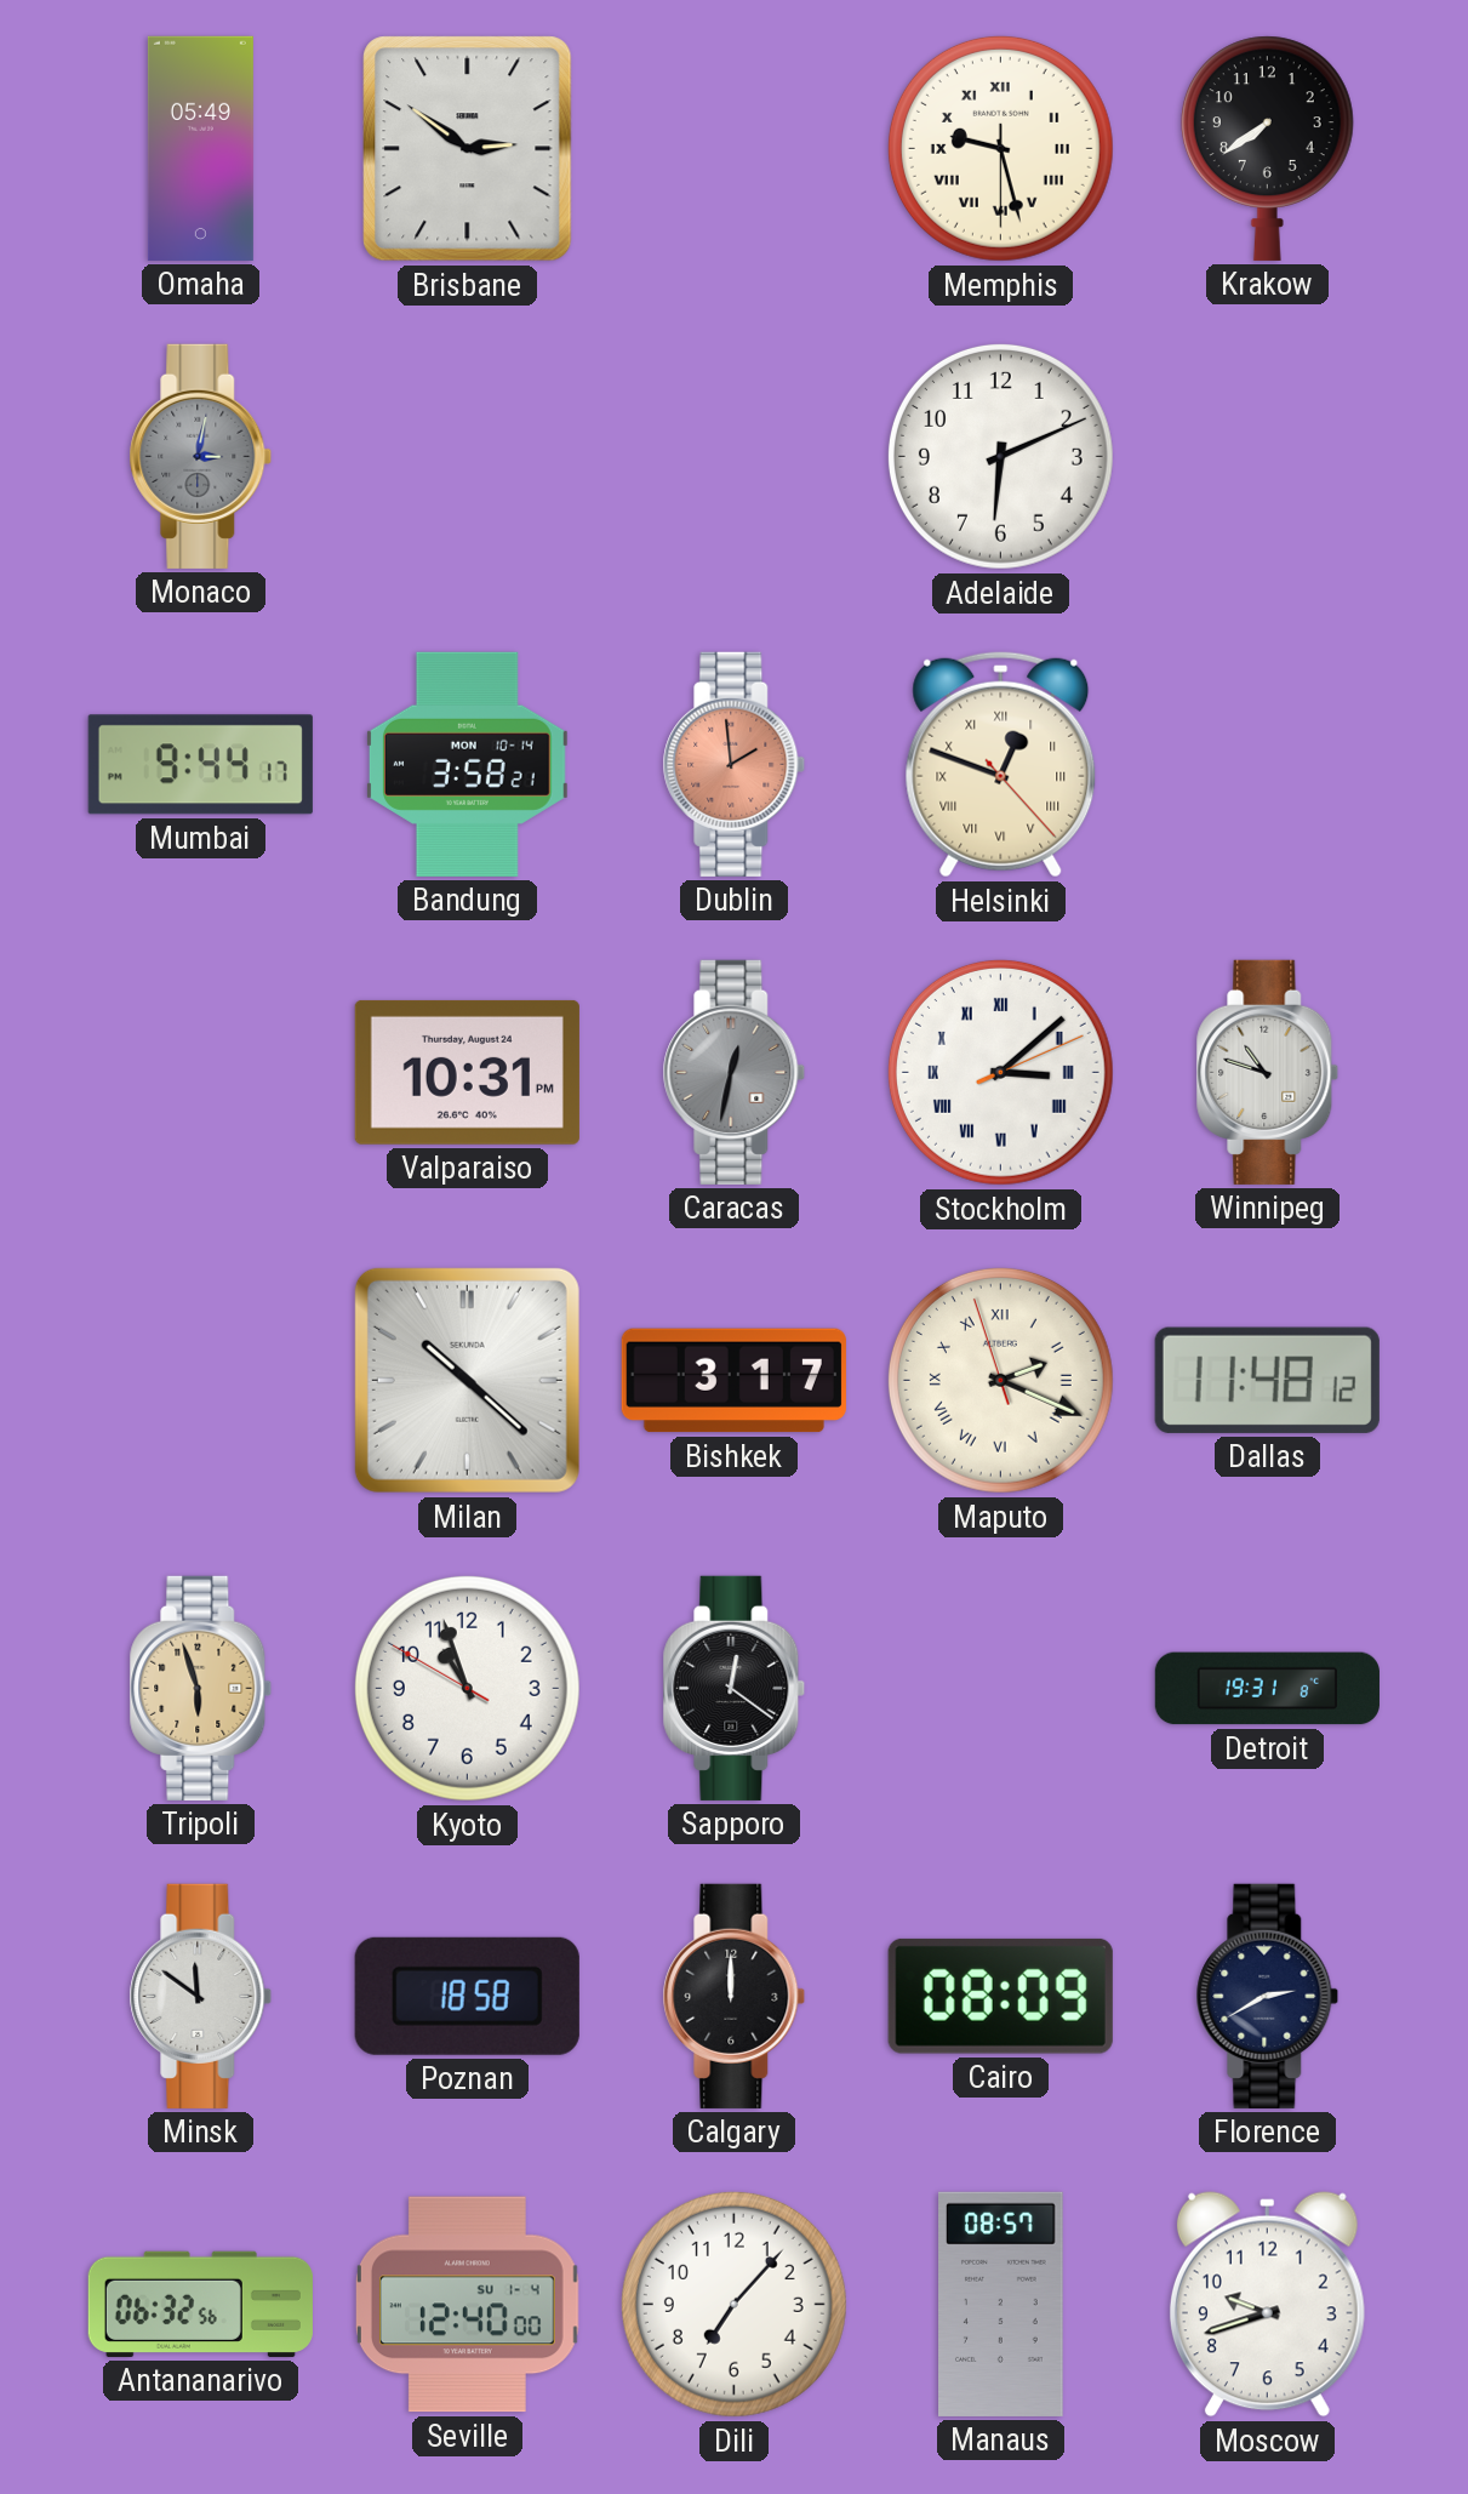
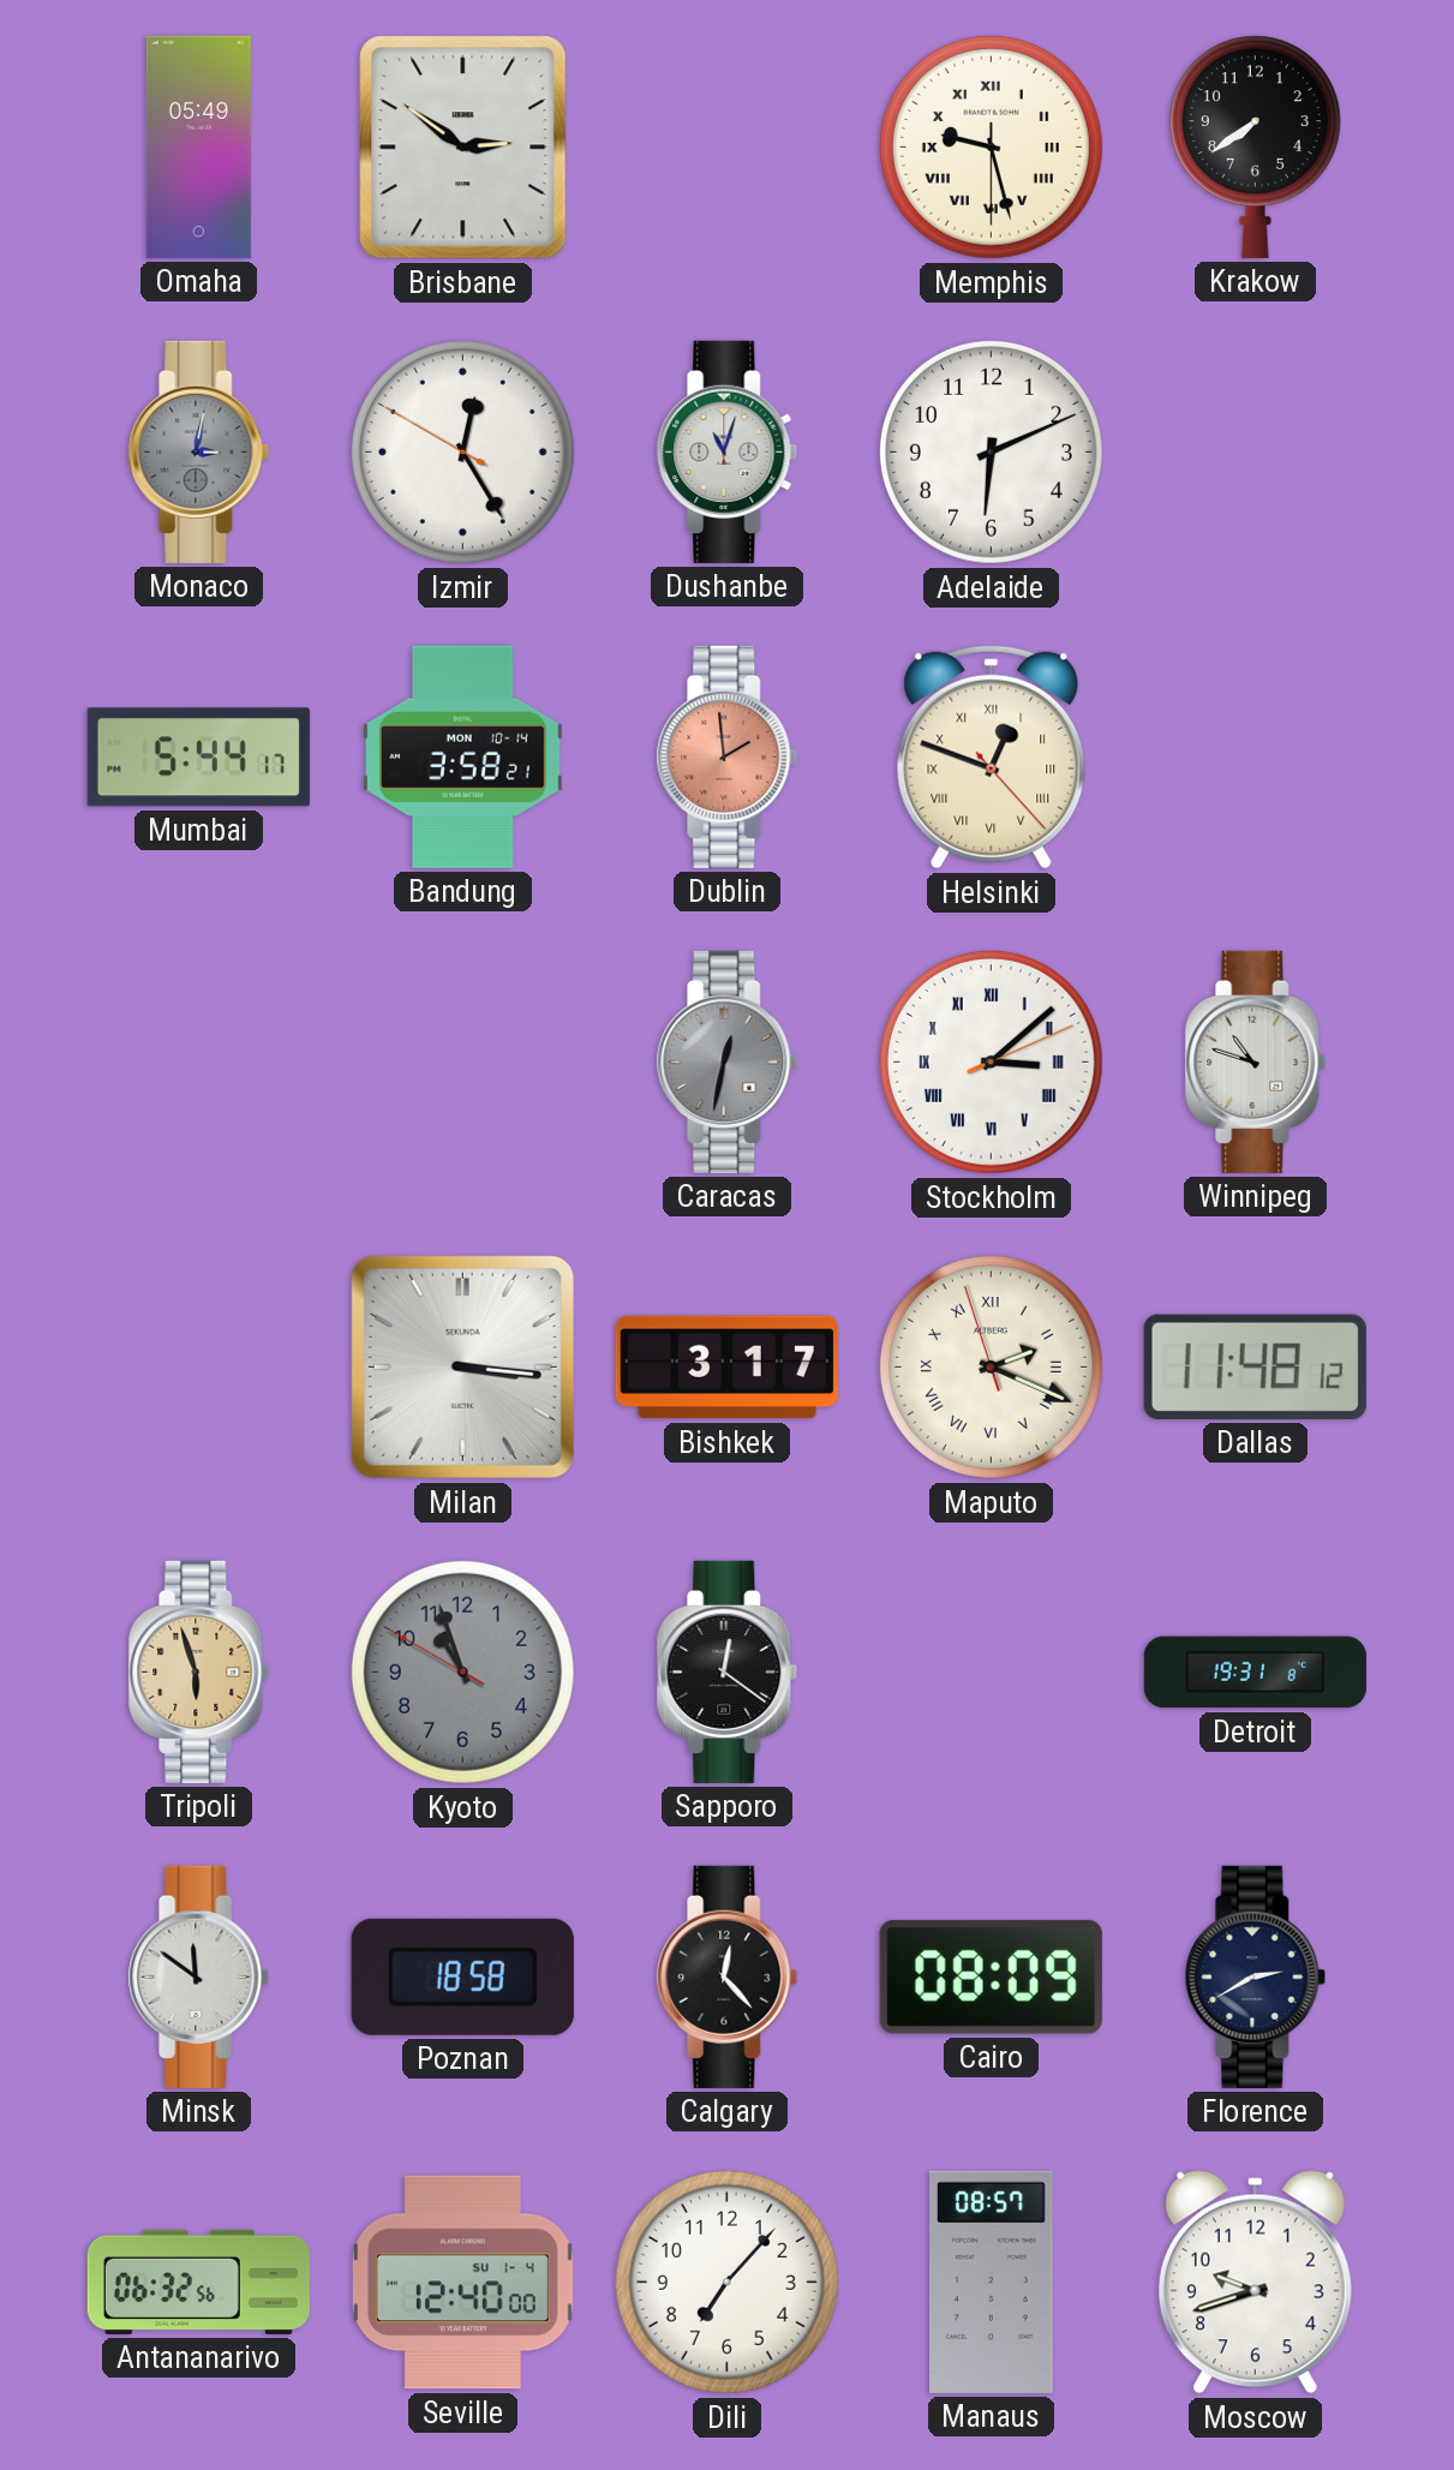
Izmir: none -> 12:24
Dushanbe: none -> 11:03
Mumbai: 9:44 -> 5:44
Valparaiso: 10:31 -> none
Milan: 10:22 -> 3:16
Kyoto dial: white -> grey
Calgary: 12:00 -> 12:23
